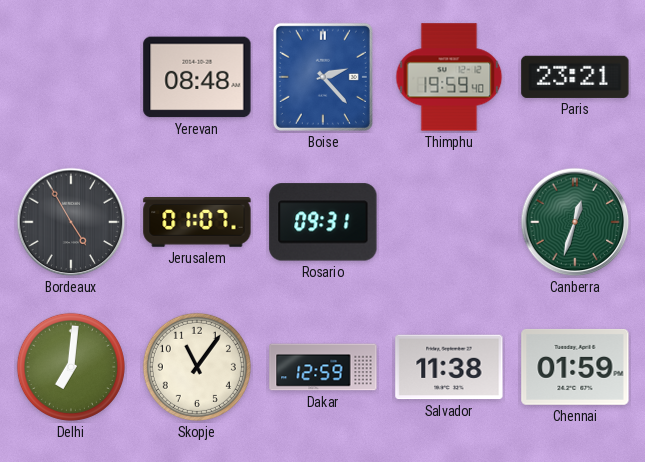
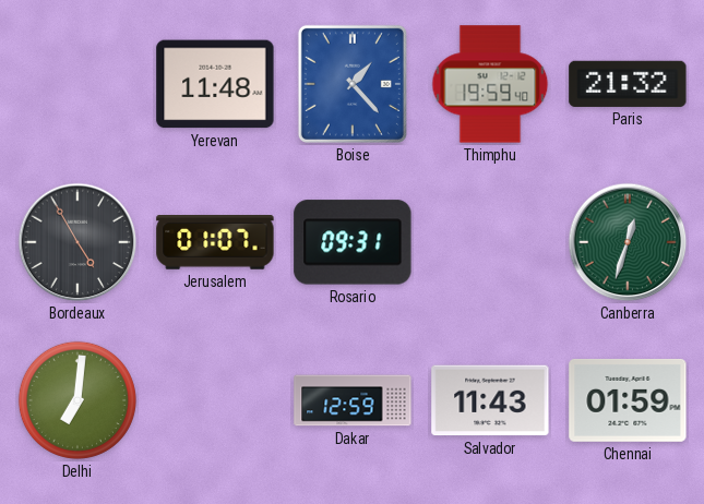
Yerevan: 08:48 -> 11:48
Boise: 2:23 -> 1:23
Paris: 23:21 -> 21:32
Skopje: 11:06 -> none
Salvador: 11:38 -> 11:43
